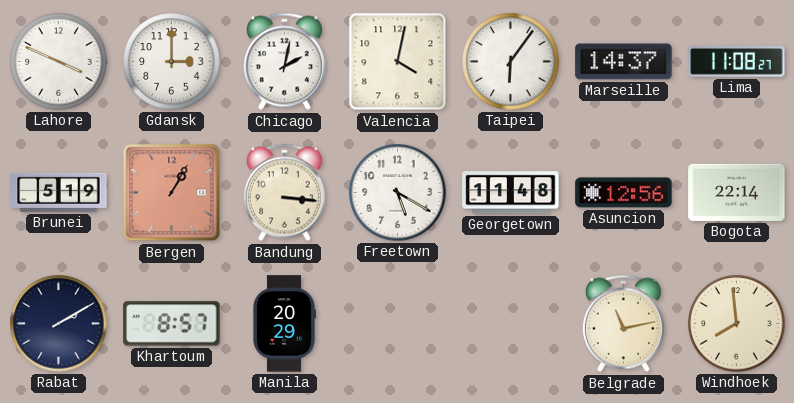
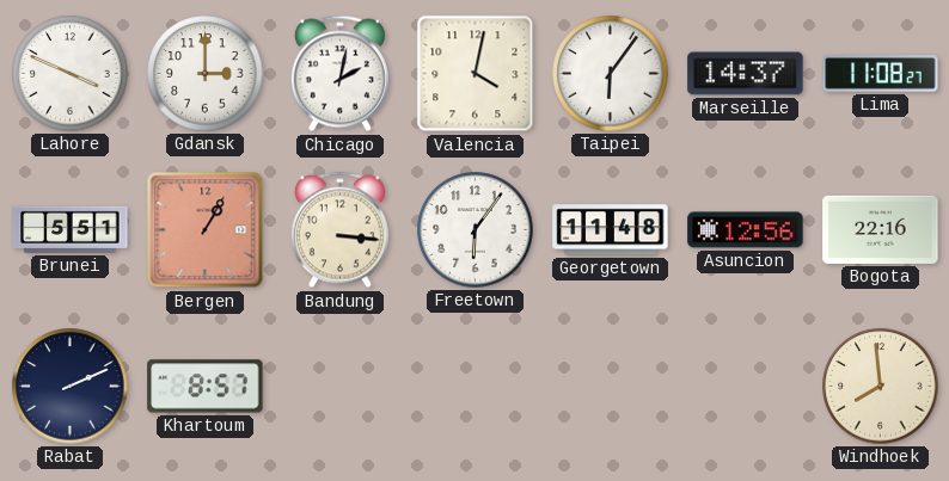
Brunei: 5:19 -> 5:51
Freetown: 5:20 -> 6:06
Bogota: 22:14 -> 22:16
Rabat: 2:10 -> 2:11
Manila: 20:29 -> none
Belgrade: 11:13 -> none
